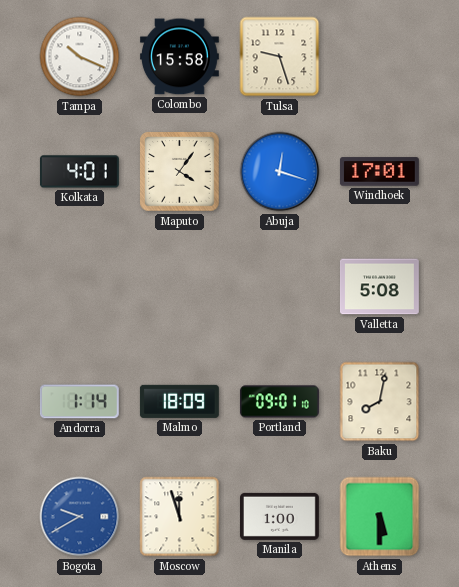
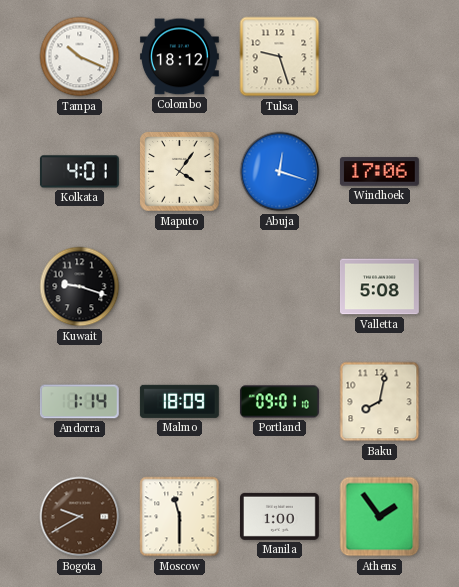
Colombo: 15:58 -> 18:12
Windhoek: 17:01 -> 17:06
Kuwait: none -> 9:18
Bogota dial: blue -> brown
Moscow: 11:57 -> 11:30
Athens: 5:30 -> 1:54
